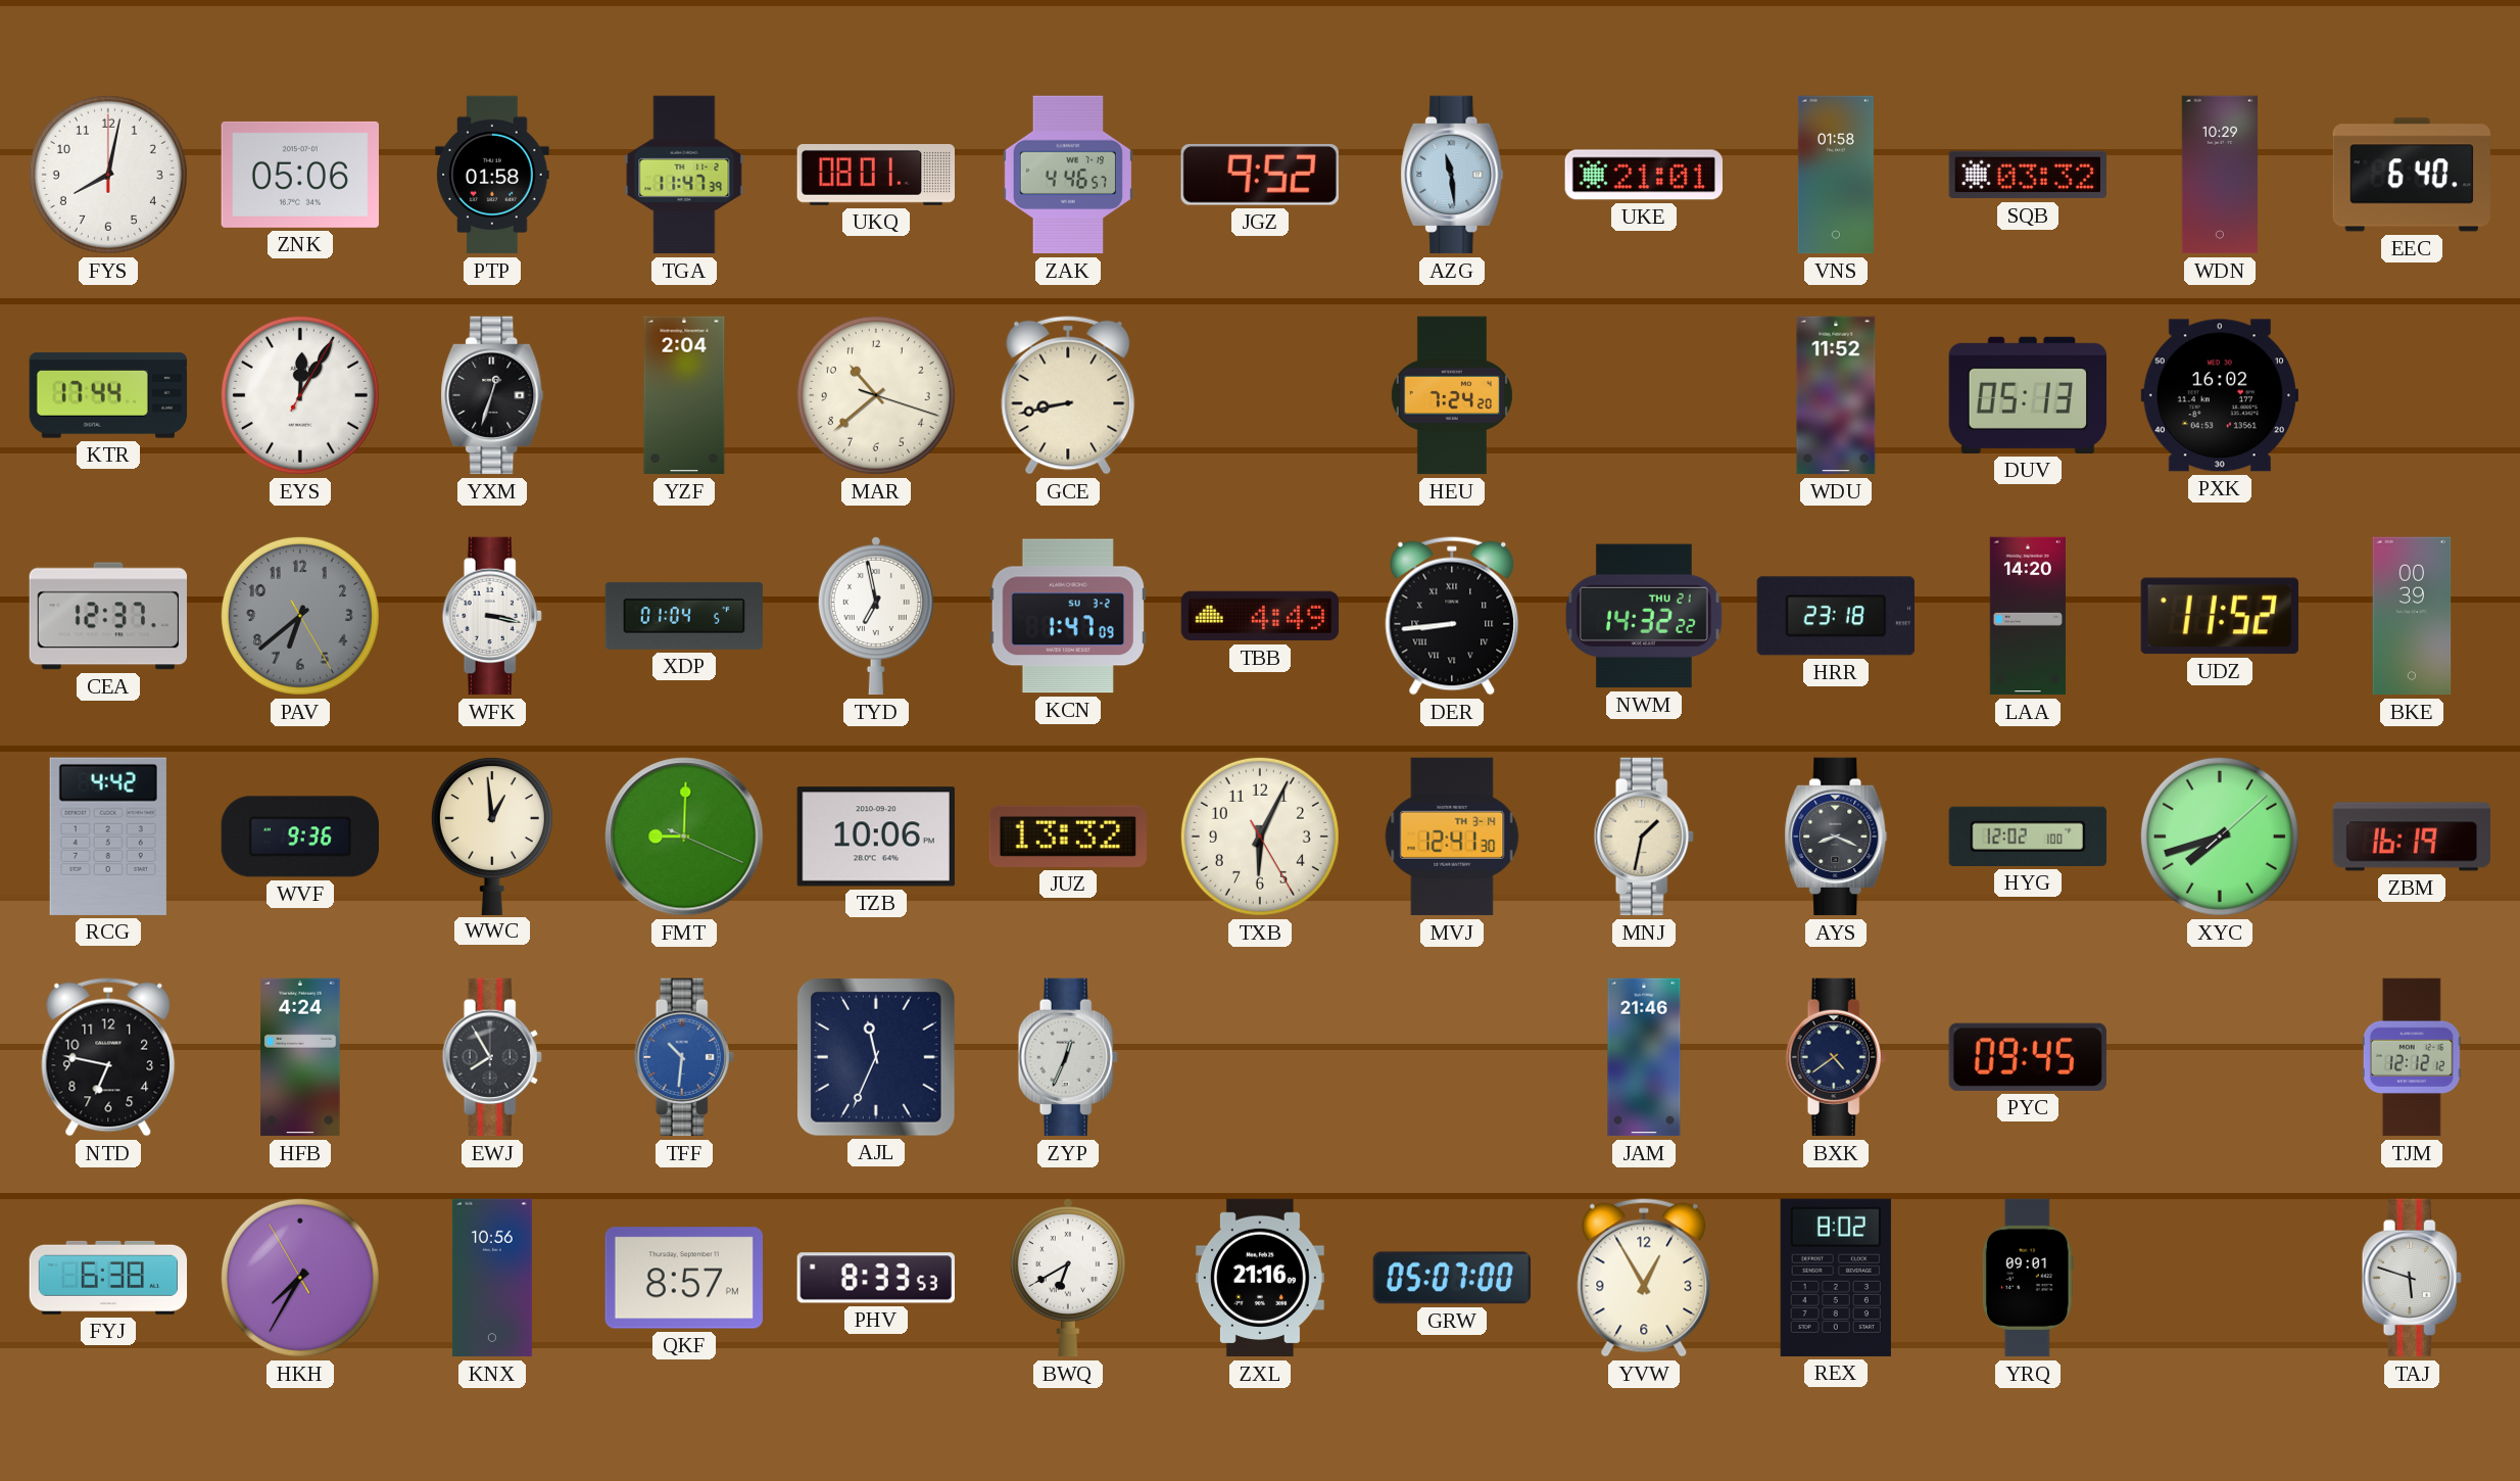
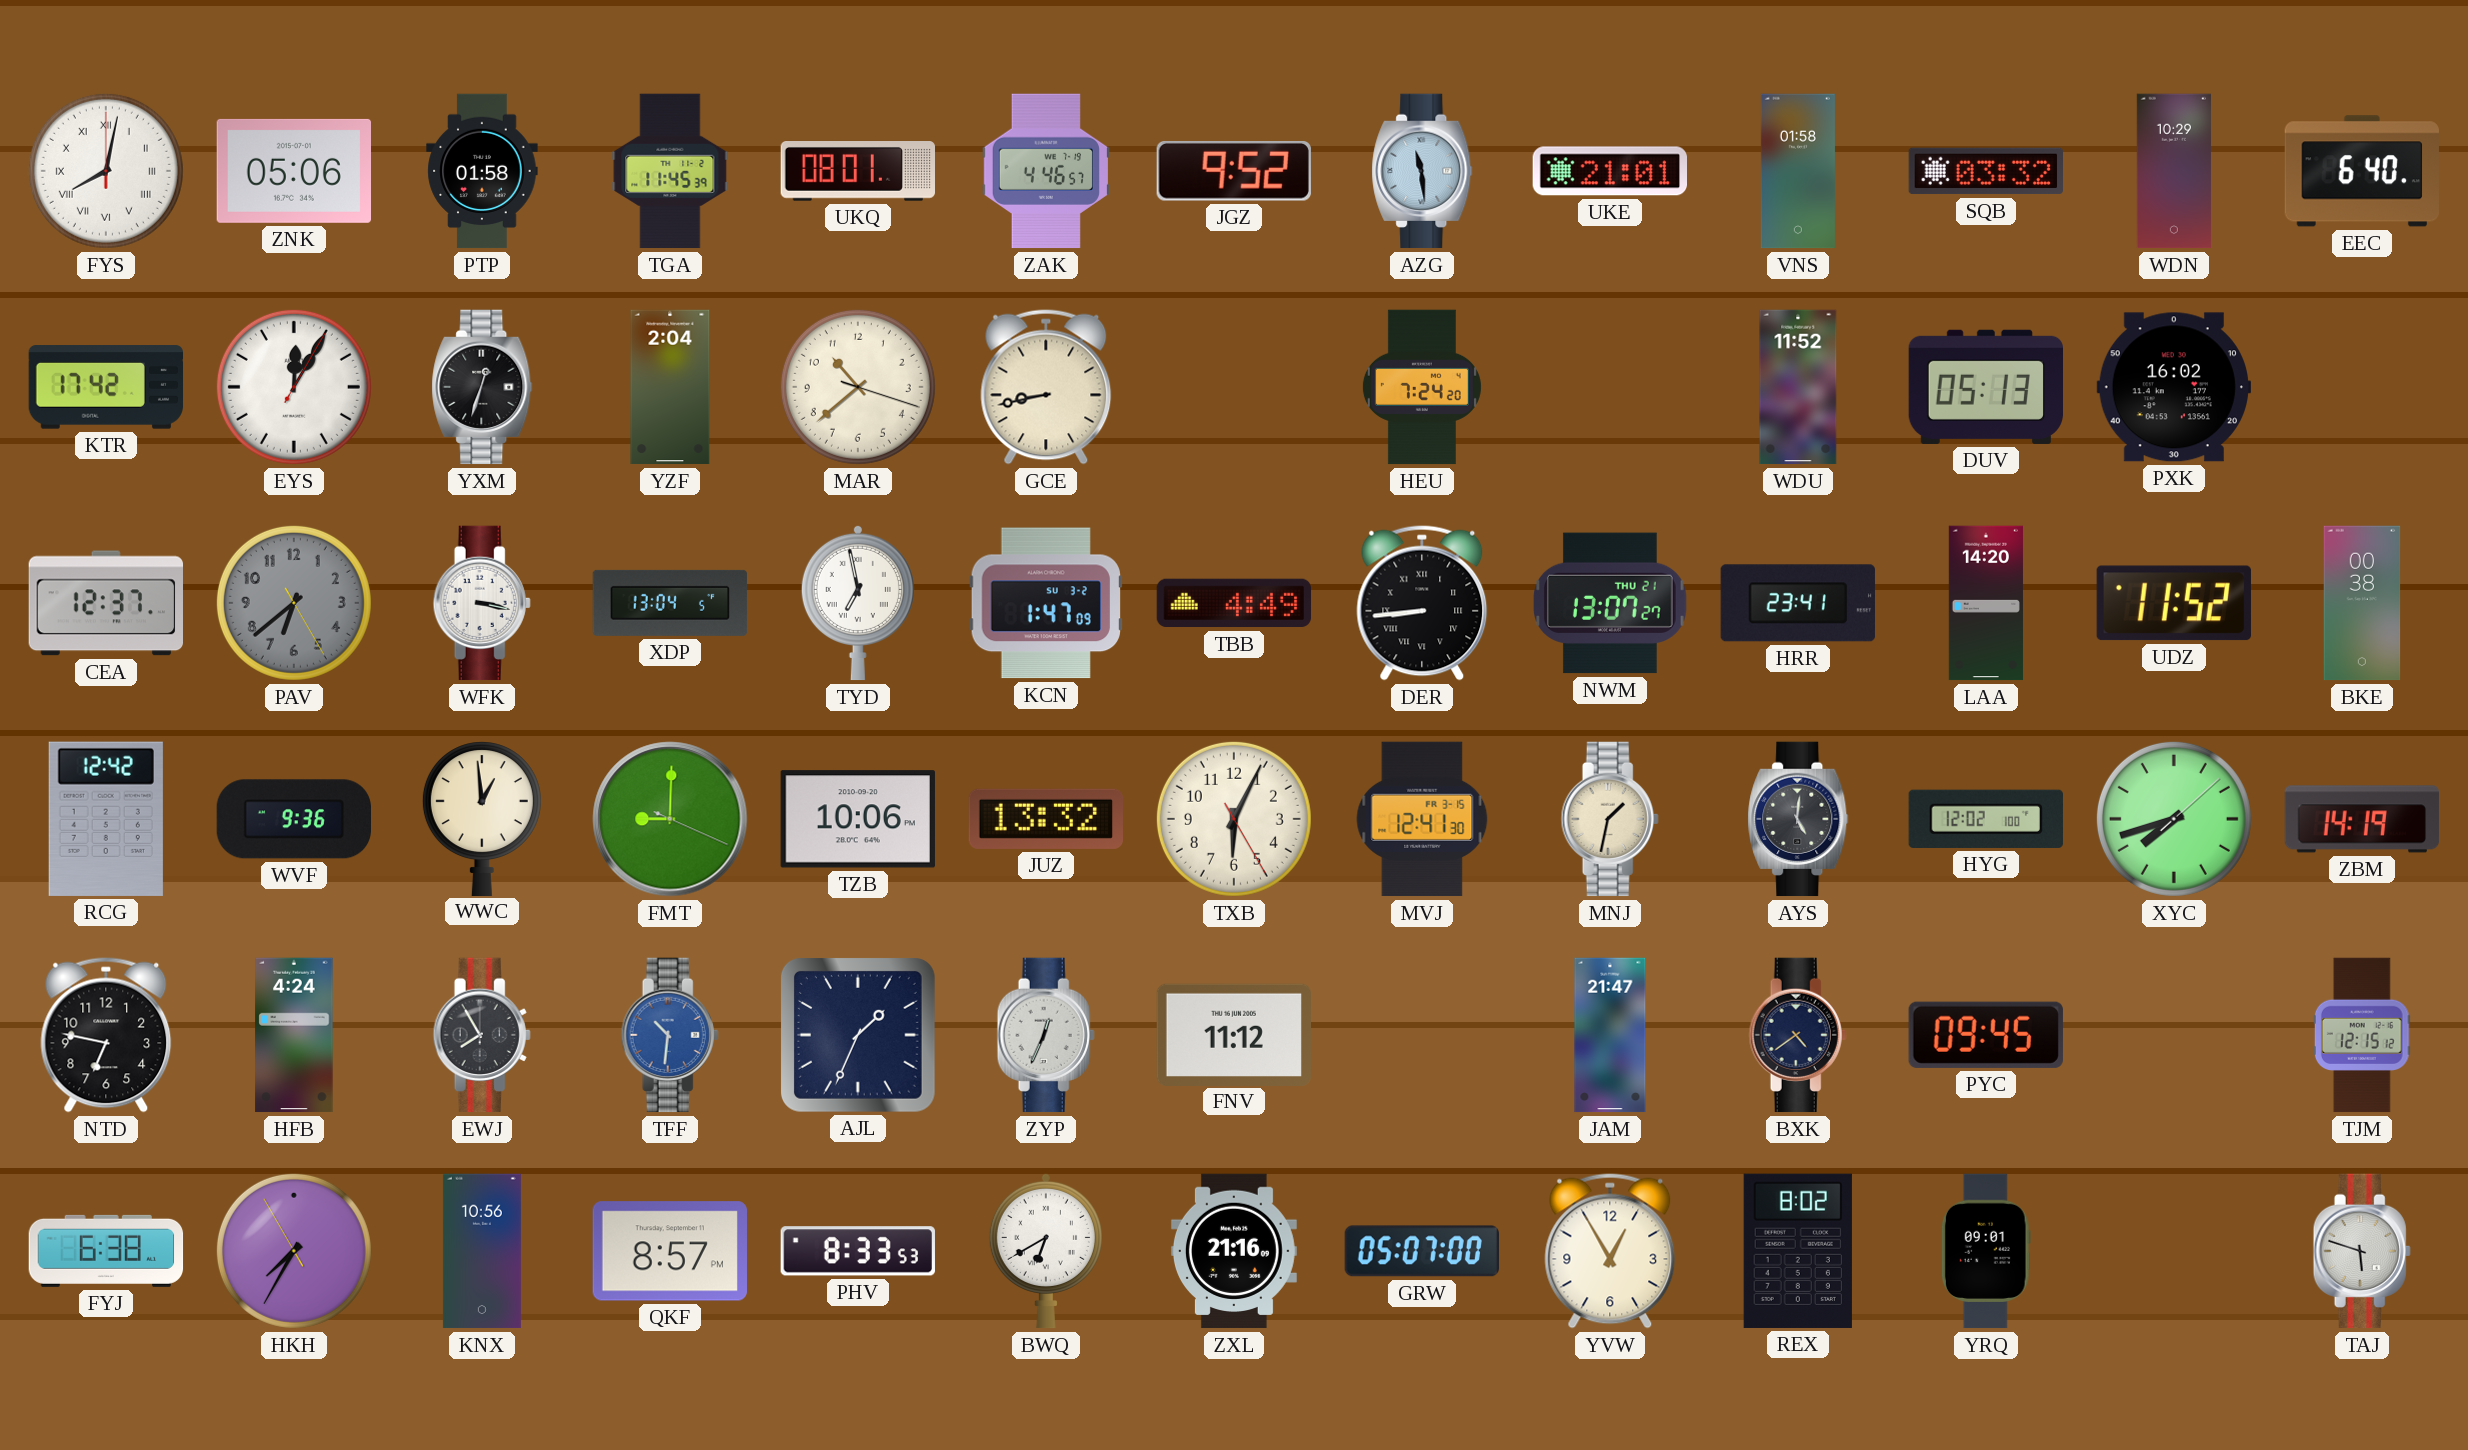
FYS numerals: Arabic -> Roman
TGA: 11:47 -> 11:45
KTR: 17:44 -> 17:42
XDP: 01:04 -> 13:04
NWM: 14:32 -> 13:07
HRR: 23:18 -> 23:41
BKE: 00:39 -> 00:38
RCG: 4:42 -> 12:42
MVJ date: TH 3-14 -> FR 3-15
AYS: 8:19 -> 5:01
ZBM: 16:19 -> 14:19
AJL: 11:34 -> 1:34
FNV: none -> 11:12
JAM: 21:46 -> 21:47
TJM: 12:12 -> 12:15
